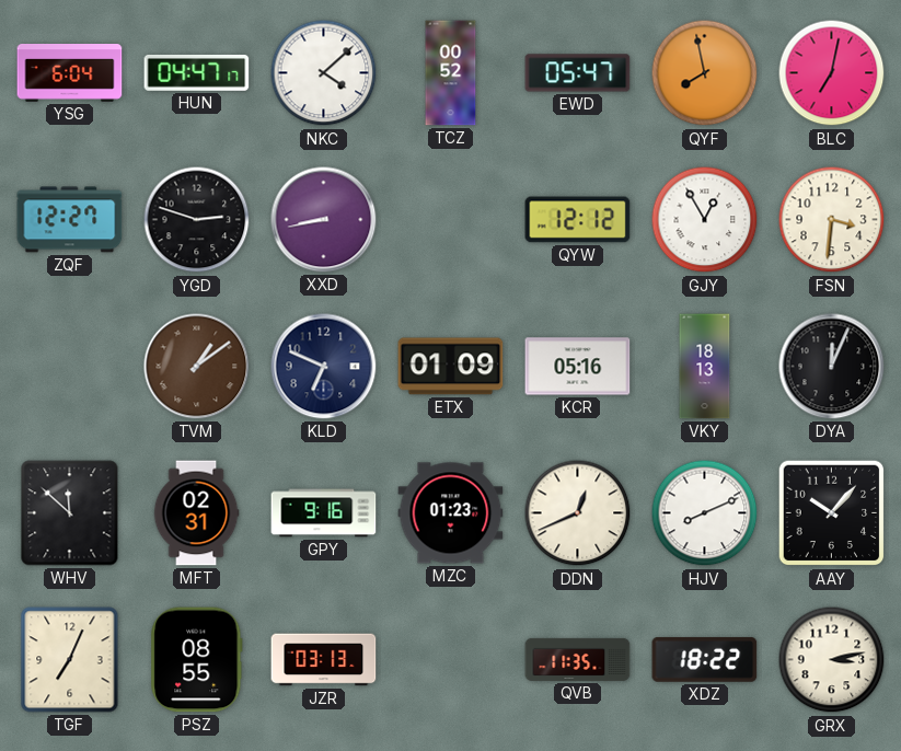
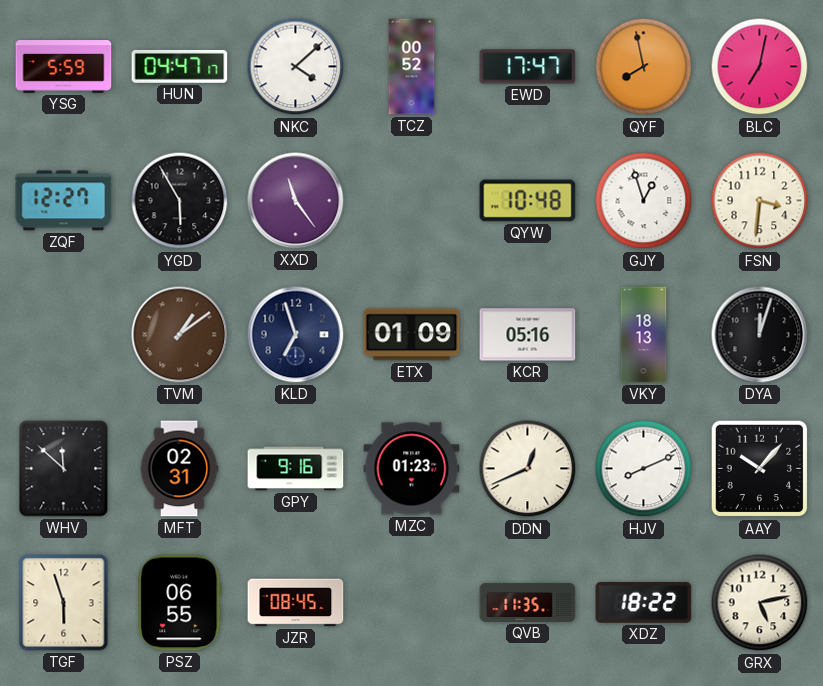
YSG: 6:04 -> 5:59
EWD: 05:47 -> 17:47
YGD: 2:48 -> 5:55
XXD: 8:43 -> 11:24
QYW: 12:12 -> 10:48
GJY: 12:55 -> 12:57
KLD: 6:49 -> 6:57
DYA: 12:04 -> 12:03
TGF: 7:04 -> 5:57
PSZ: 08:55 -> 06:55
JZR: 03:13 -> 08:45
GRX: 3:13 -> 5:13
